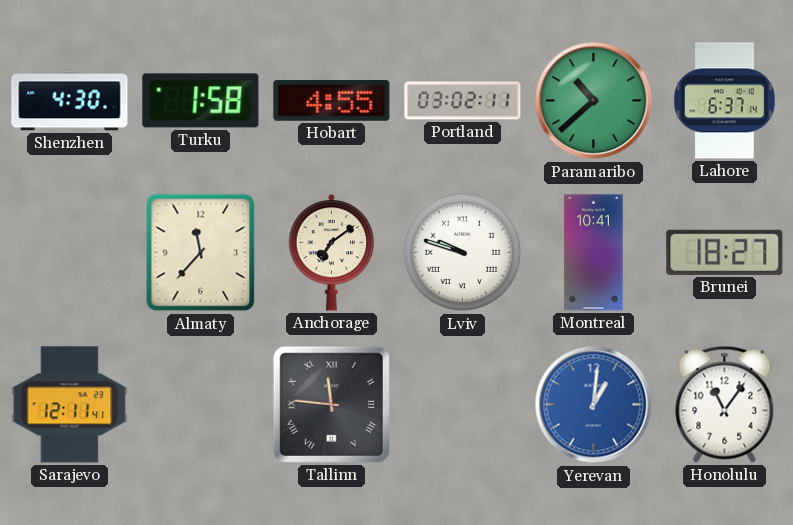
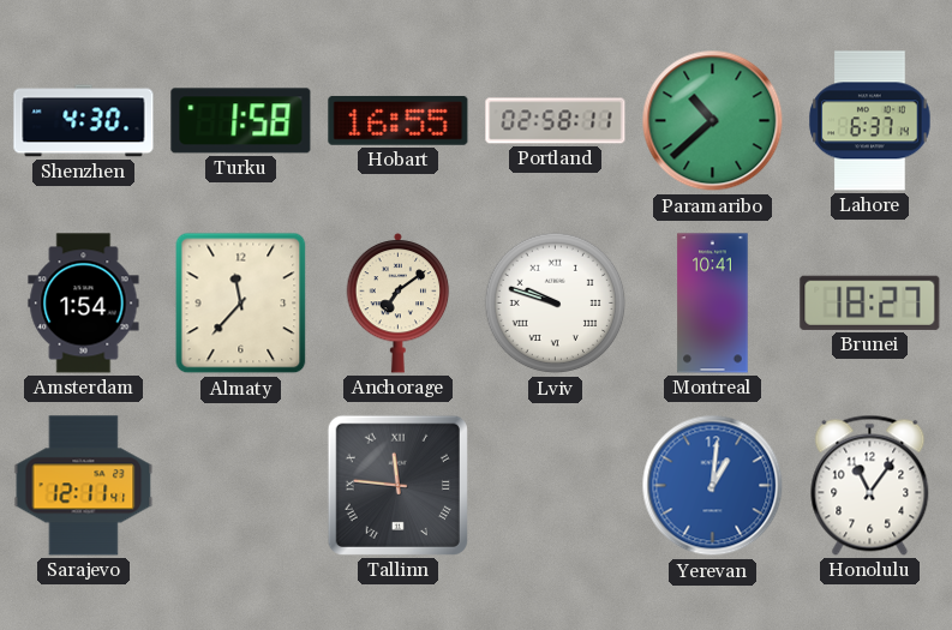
Hobart: 4:55 -> 16:55
Portland: 03:02 -> 02:58
Amsterdam: none -> 1:54
